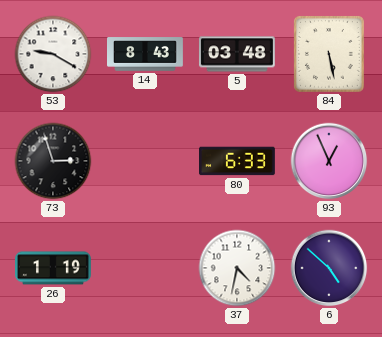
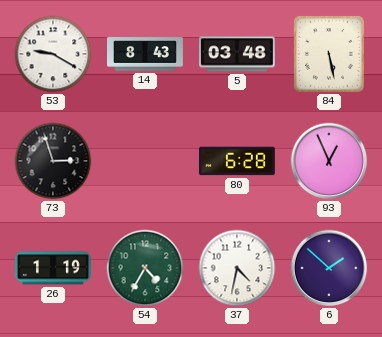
80: 6:33 -> 6:28
54: none -> 4:35
6: 4:52 -> 1:52
